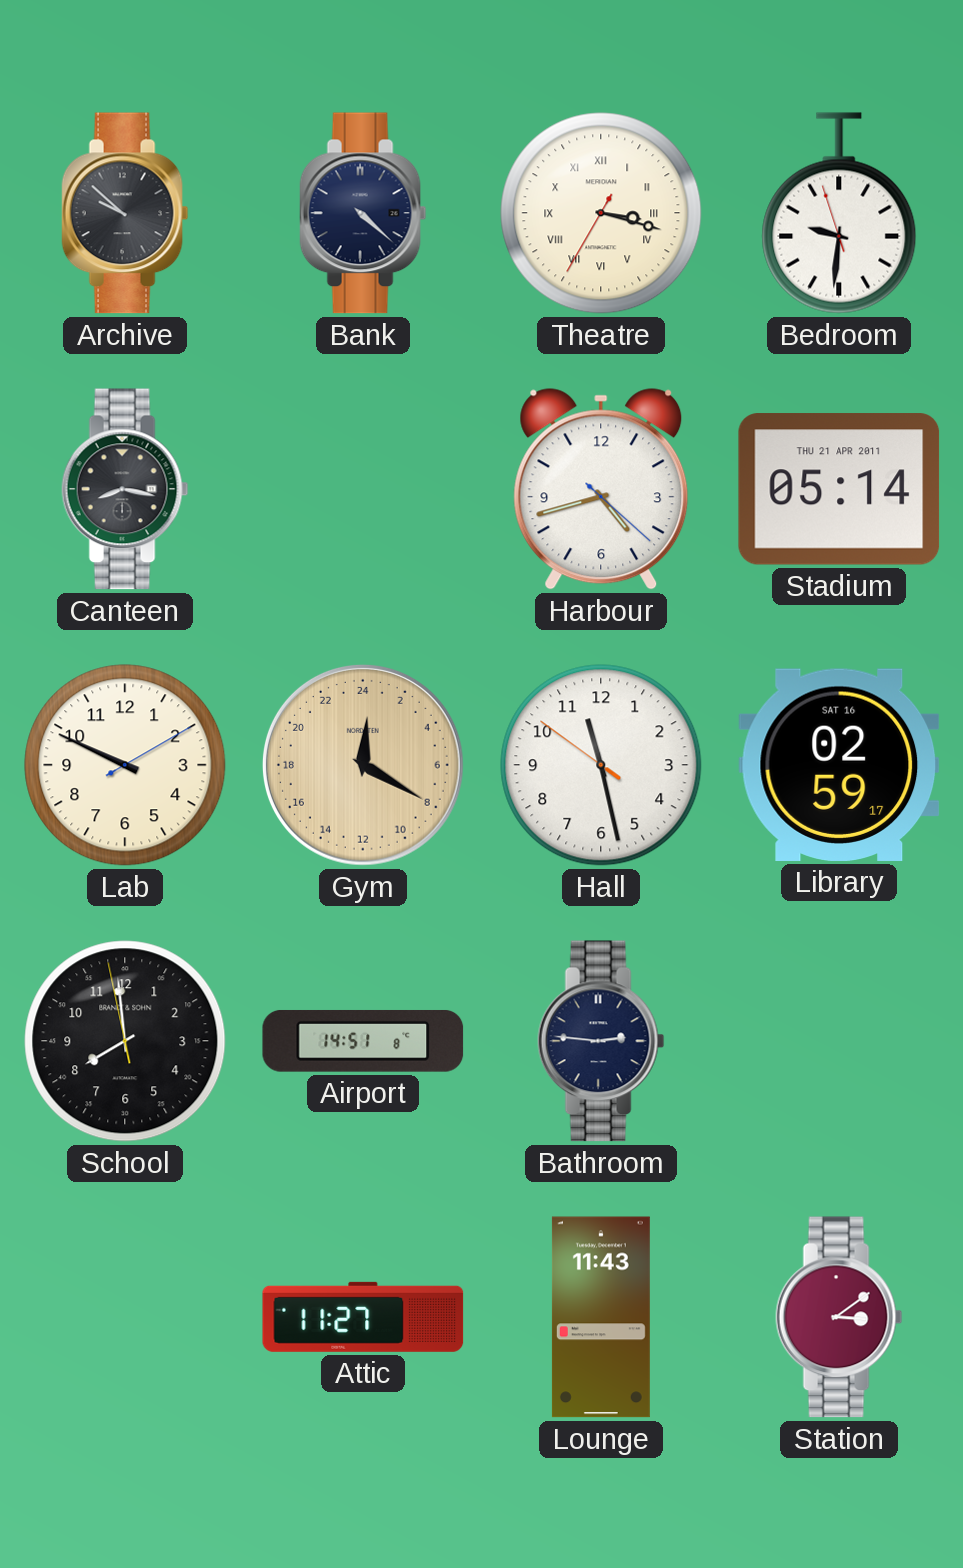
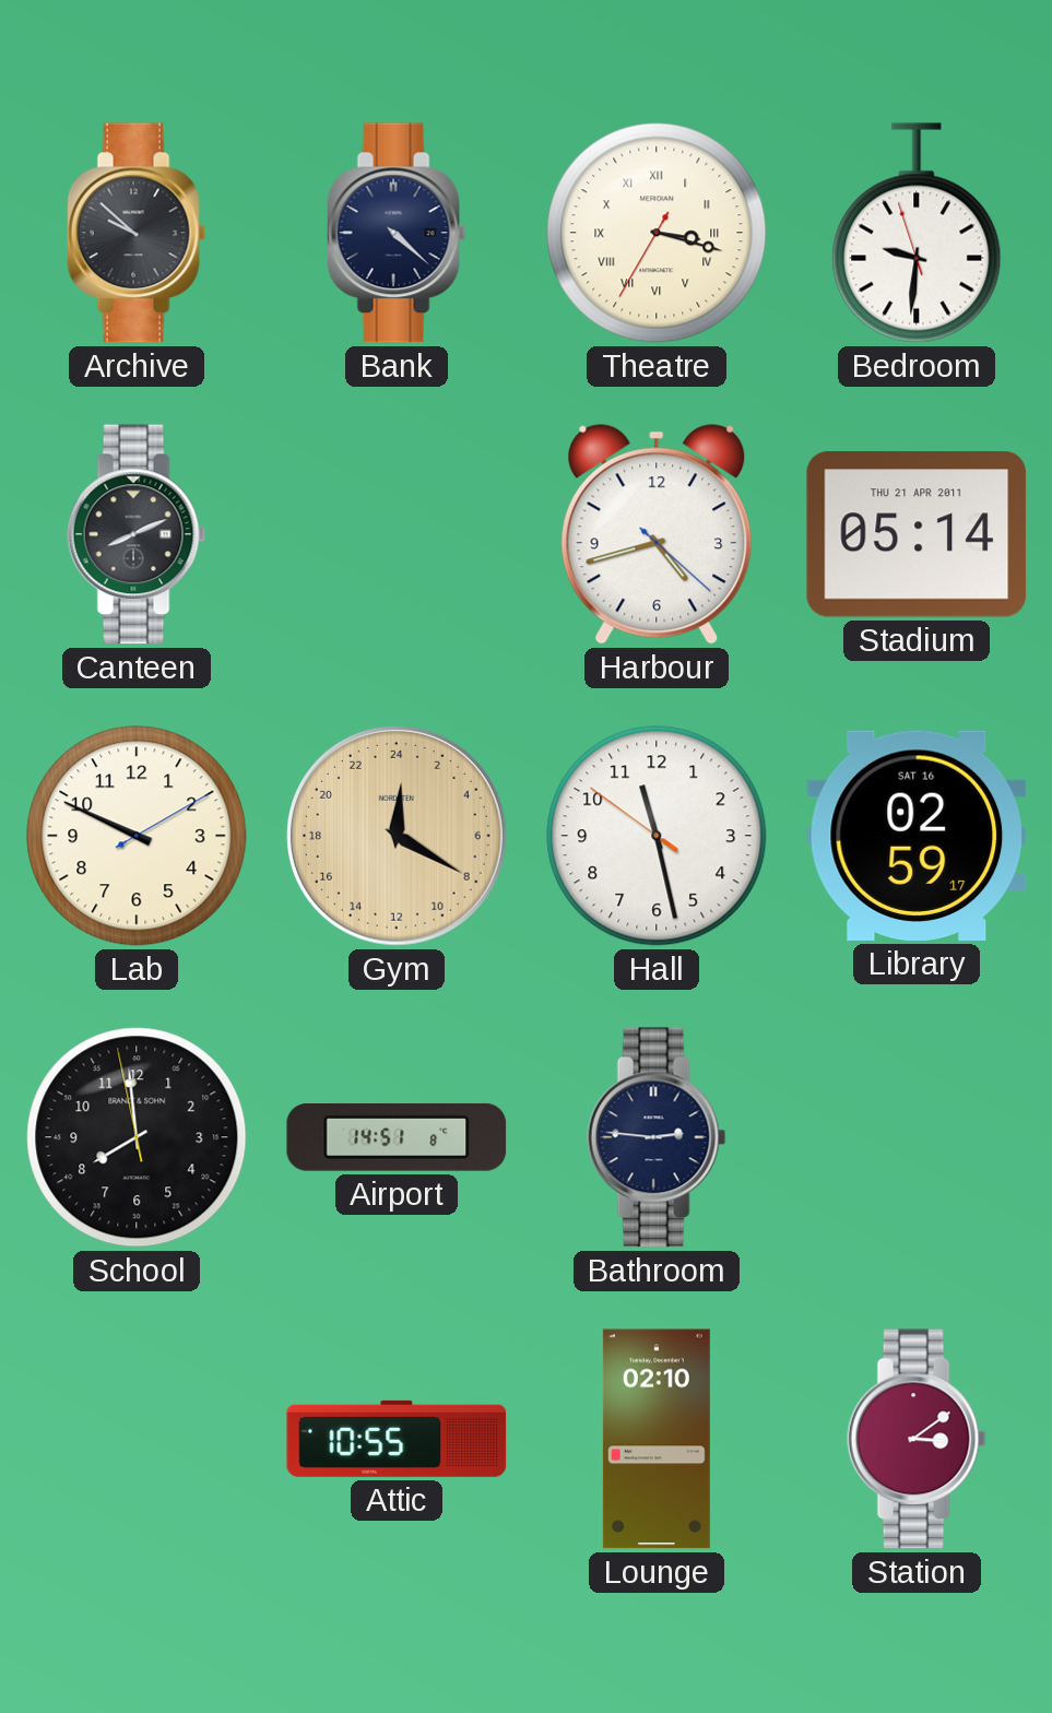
Canteen: 8:17 -> 8:11
Attic: 11:27 -> 10:55
Lounge: 11:43 -> 02:10
